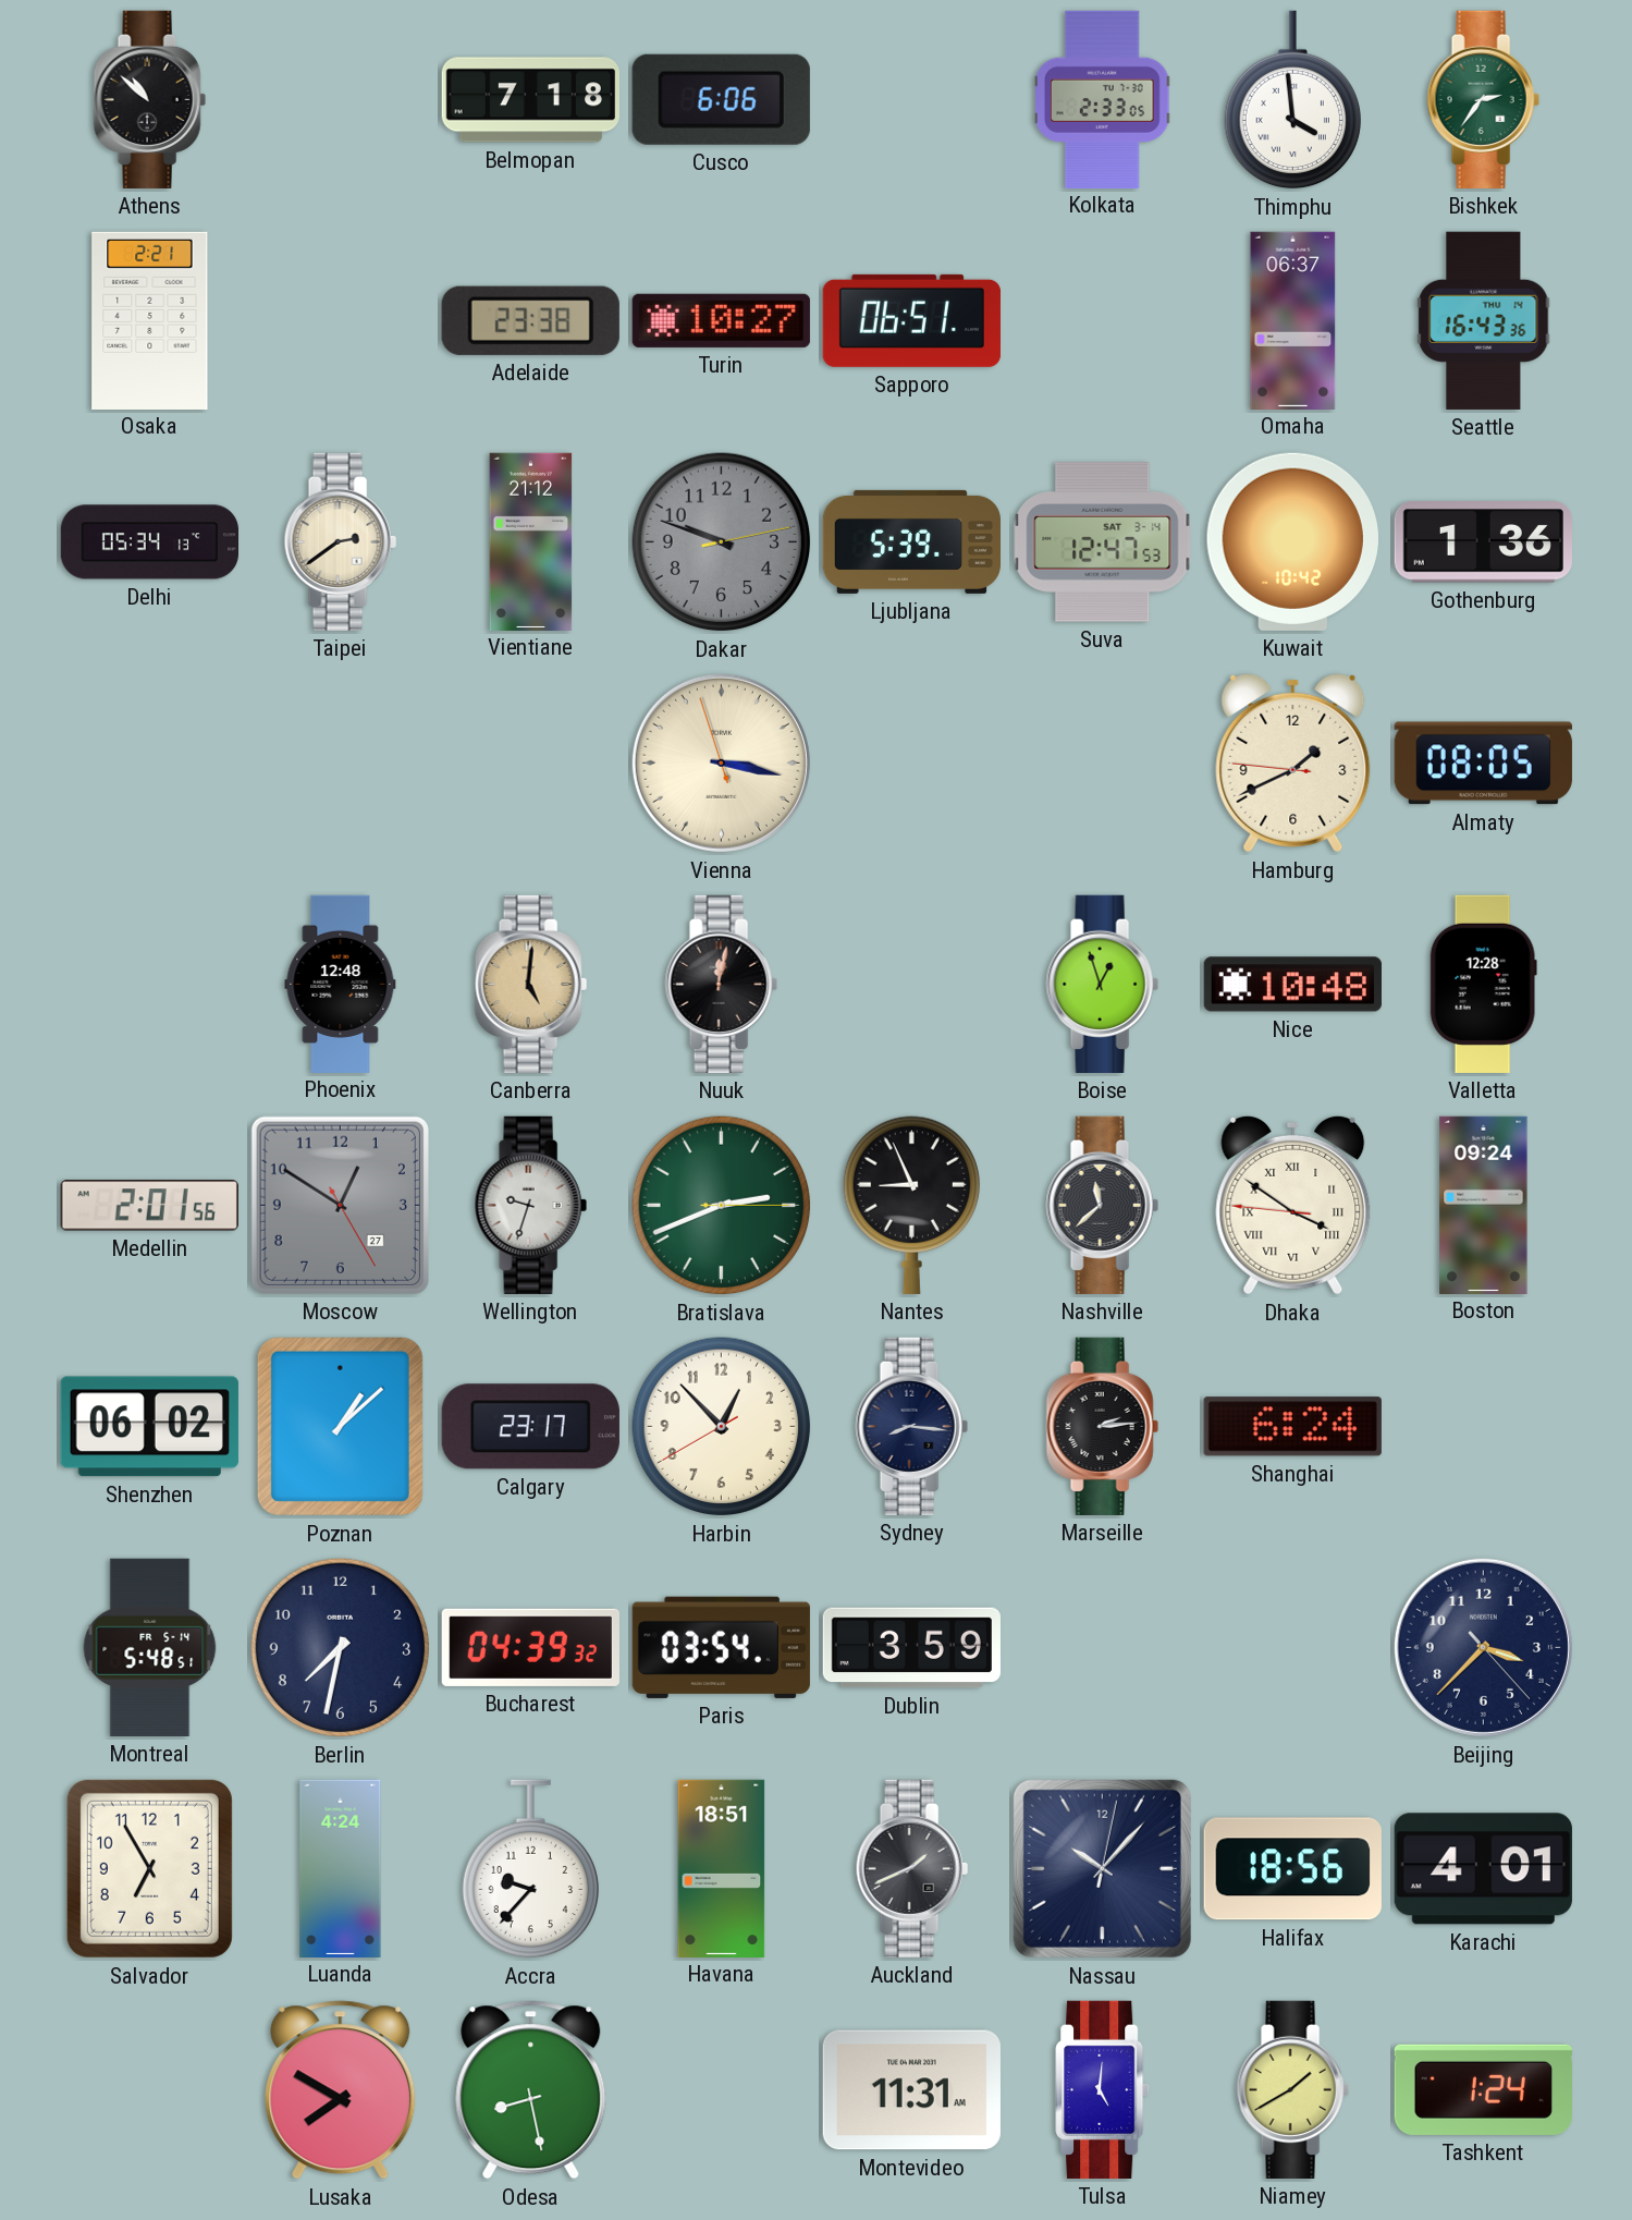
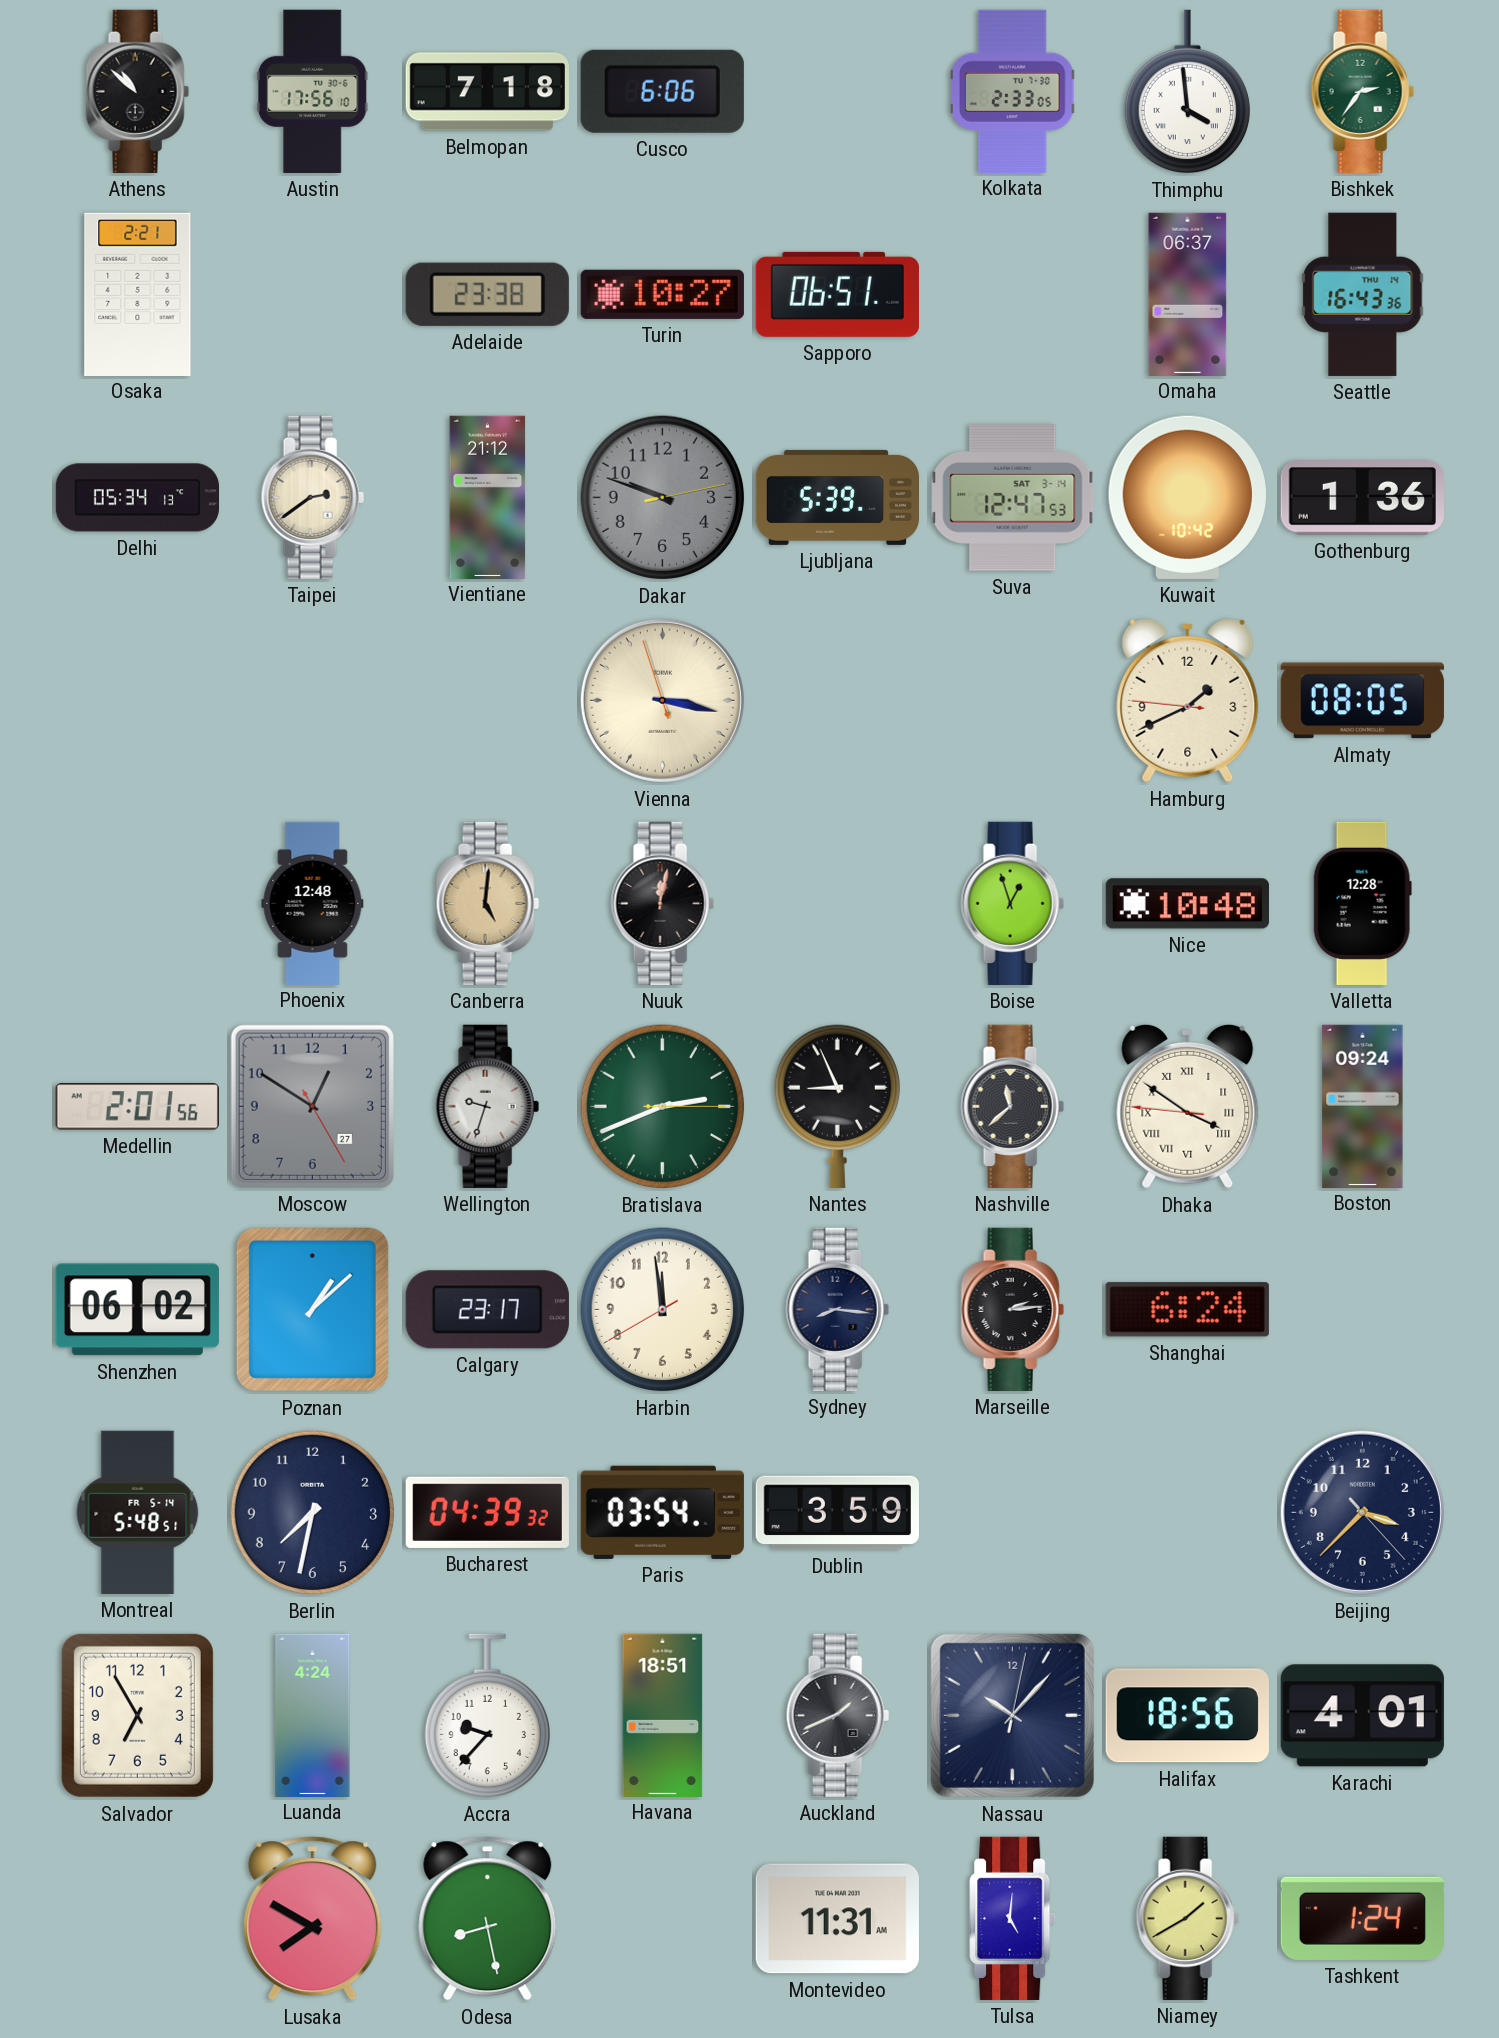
Austin: none -> 17:56
Harbin: 12:52 -> 11:58
